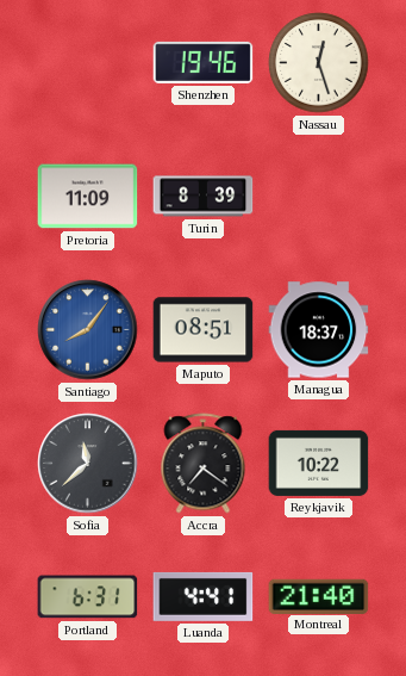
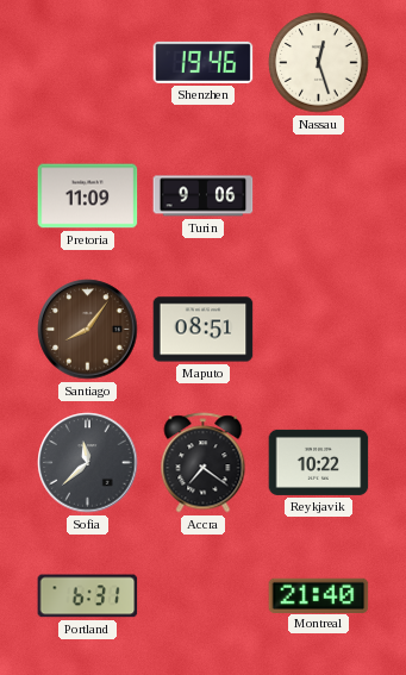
Turin: 8:39 -> 9:06
Santiago dial: blue -> brown
Managua: 18:37 -> none
Luanda: 4:41 -> none
